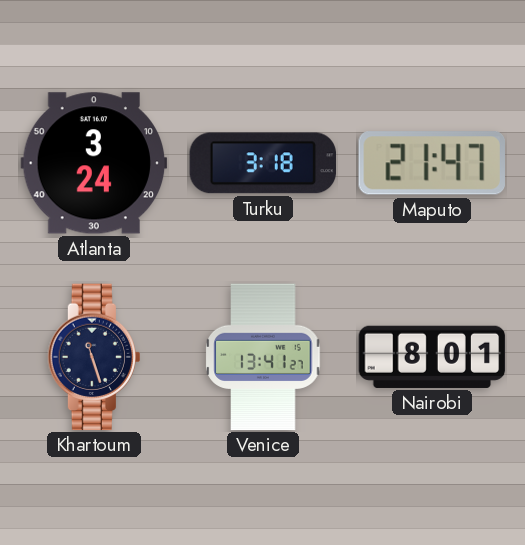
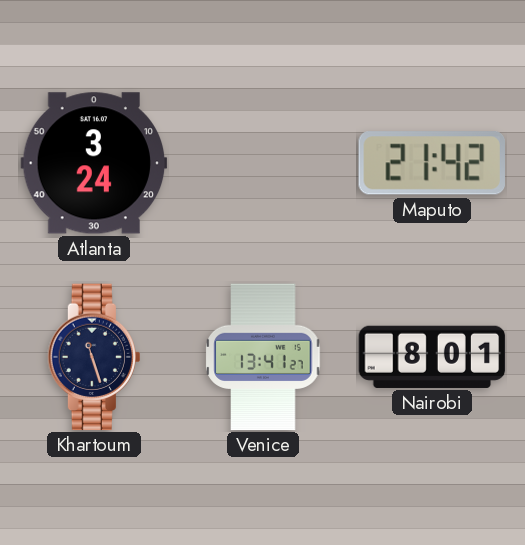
Turku: 3:18 -> none
Maputo: 21:47 -> 21:42
